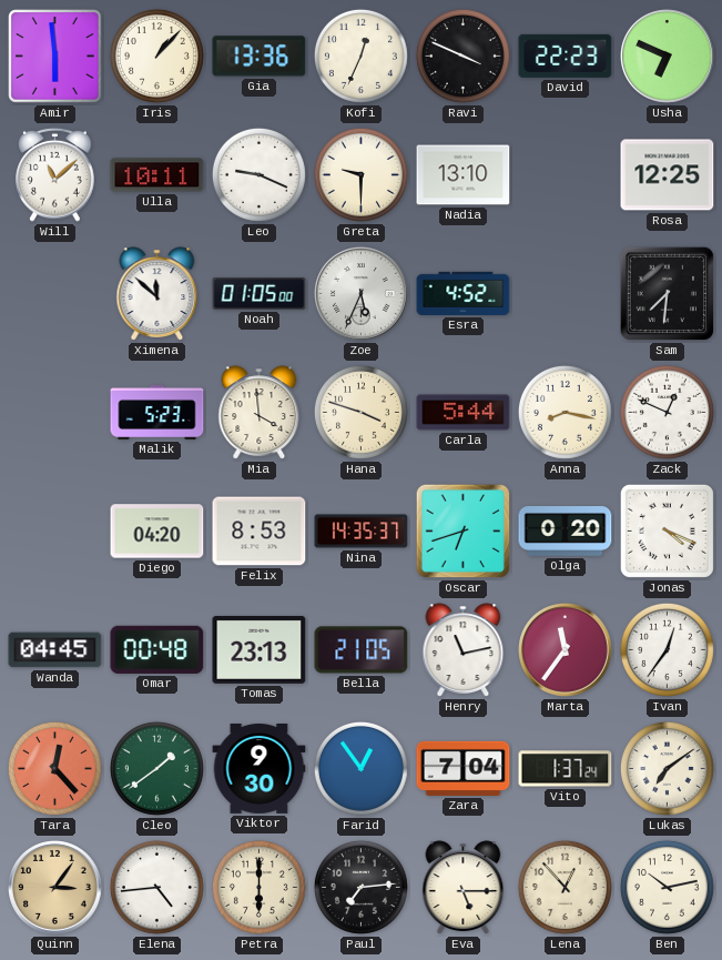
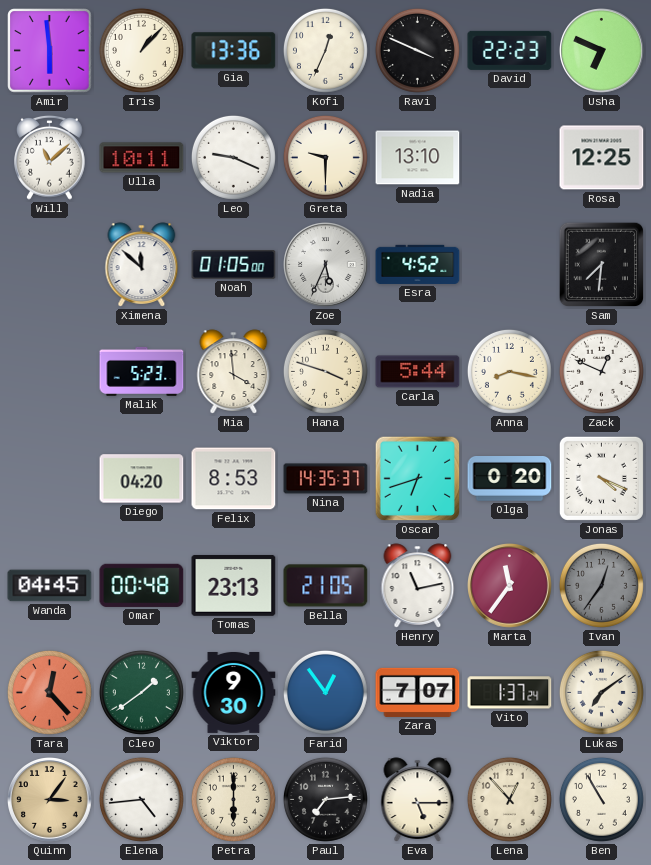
Ivan dial: white -> grey
Zara: 7:04 -> 7:07
Ben: 10:13 -> 10:55
